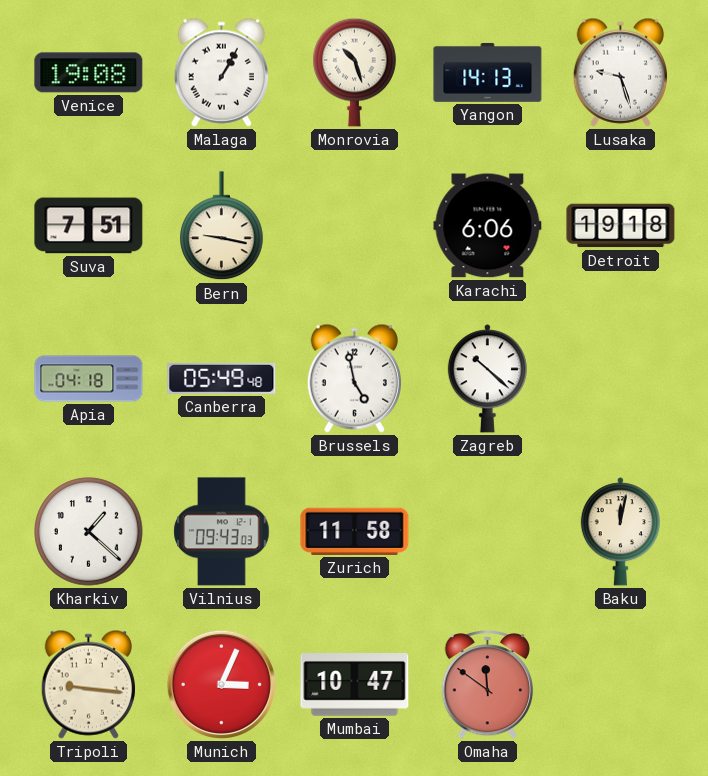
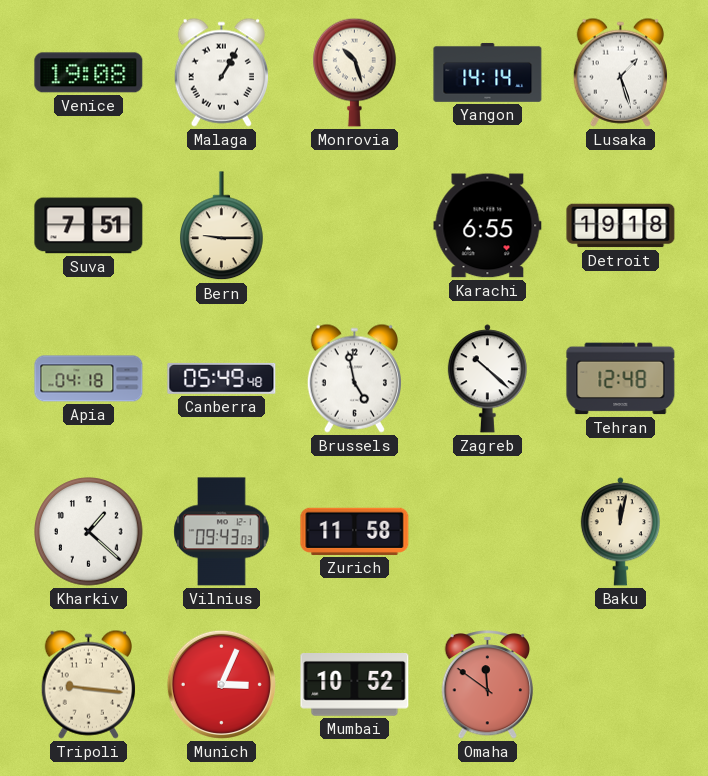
Yangon: 14:13 -> 14:14
Lusaka: 9:27 -> 1:27
Bern: 9:17 -> 9:15
Karachi: 6:06 -> 6:55
Tehran: none -> 12:48
Mumbai: 10:47 -> 10:52
